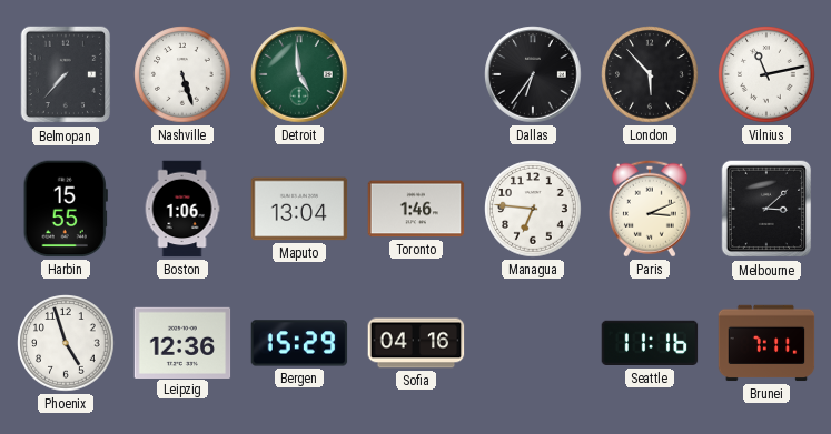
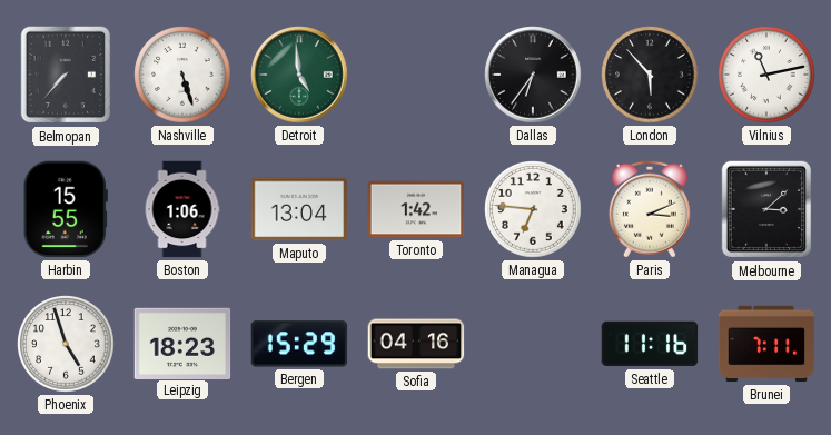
Toronto: 1:46 -> 1:42
Leipzig: 12:36 -> 18:23
